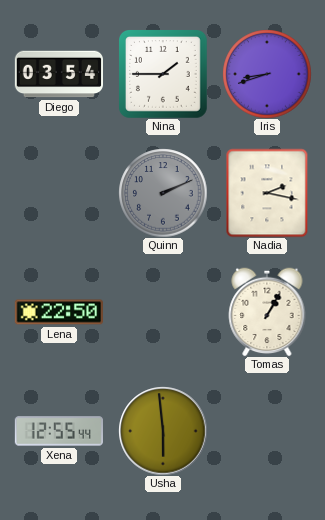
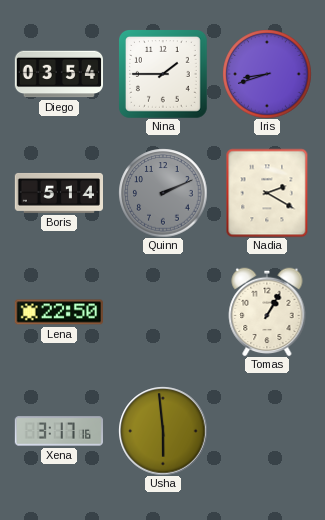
Boris: none -> 5:14
Nadia: 2:17 -> 2:20
Xena: 12:55 -> 3:17
